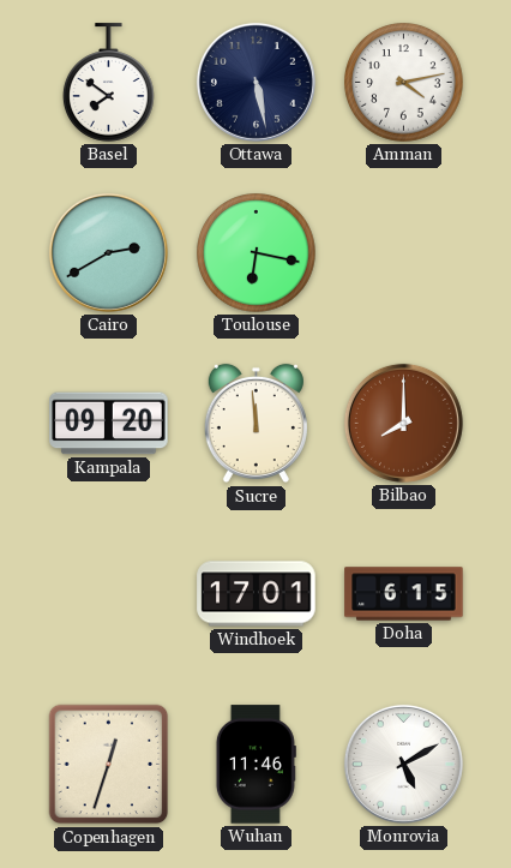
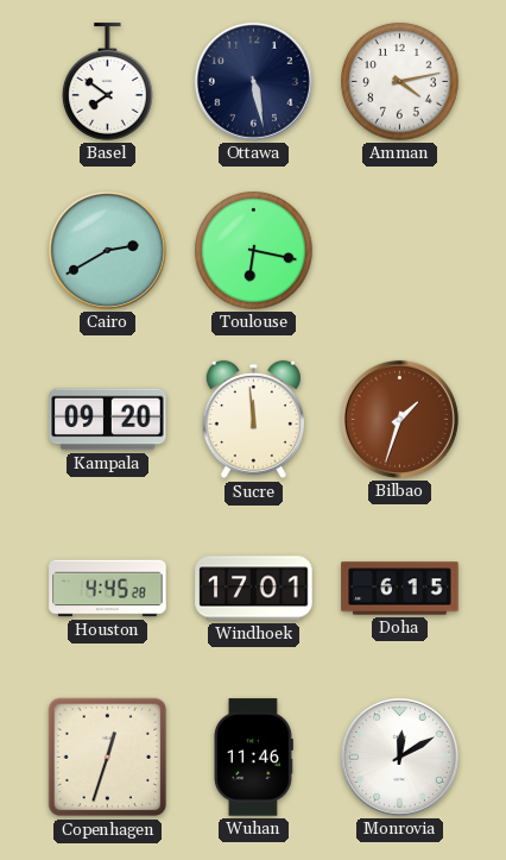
Bilbao: 8:00 -> 1:33
Houston: none -> 4:45
Monrovia: 5:10 -> 12:10
